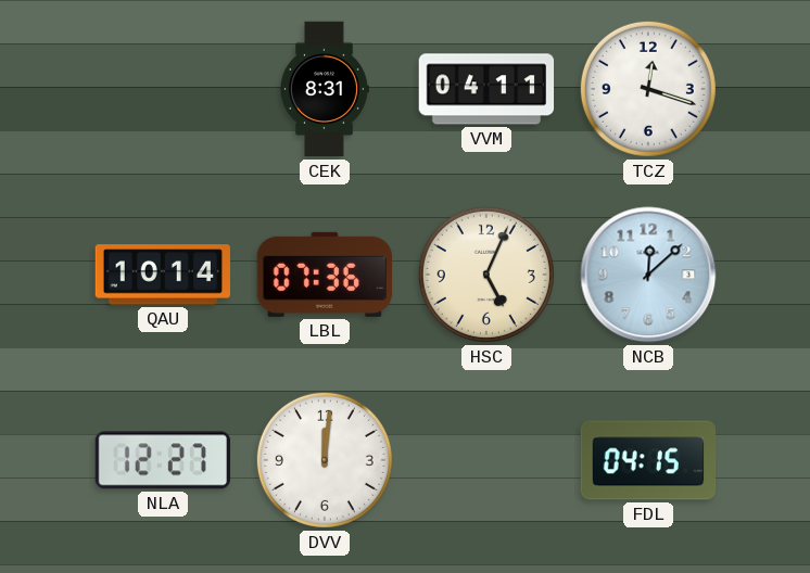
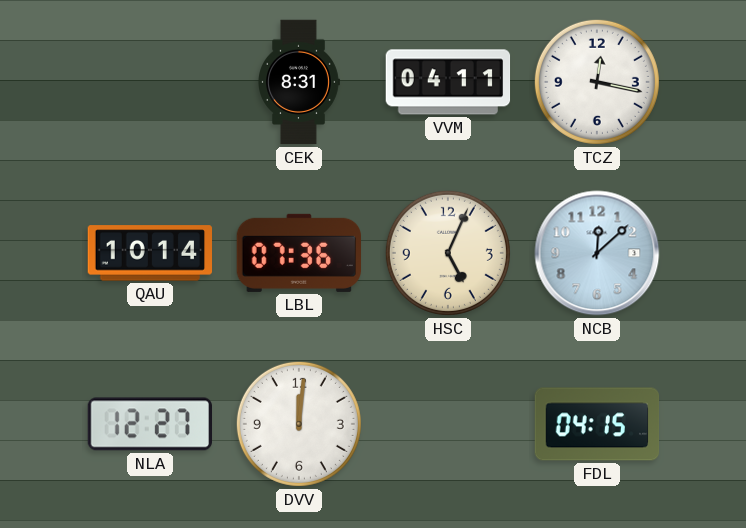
TCZ: 12:18 -> 12:17
